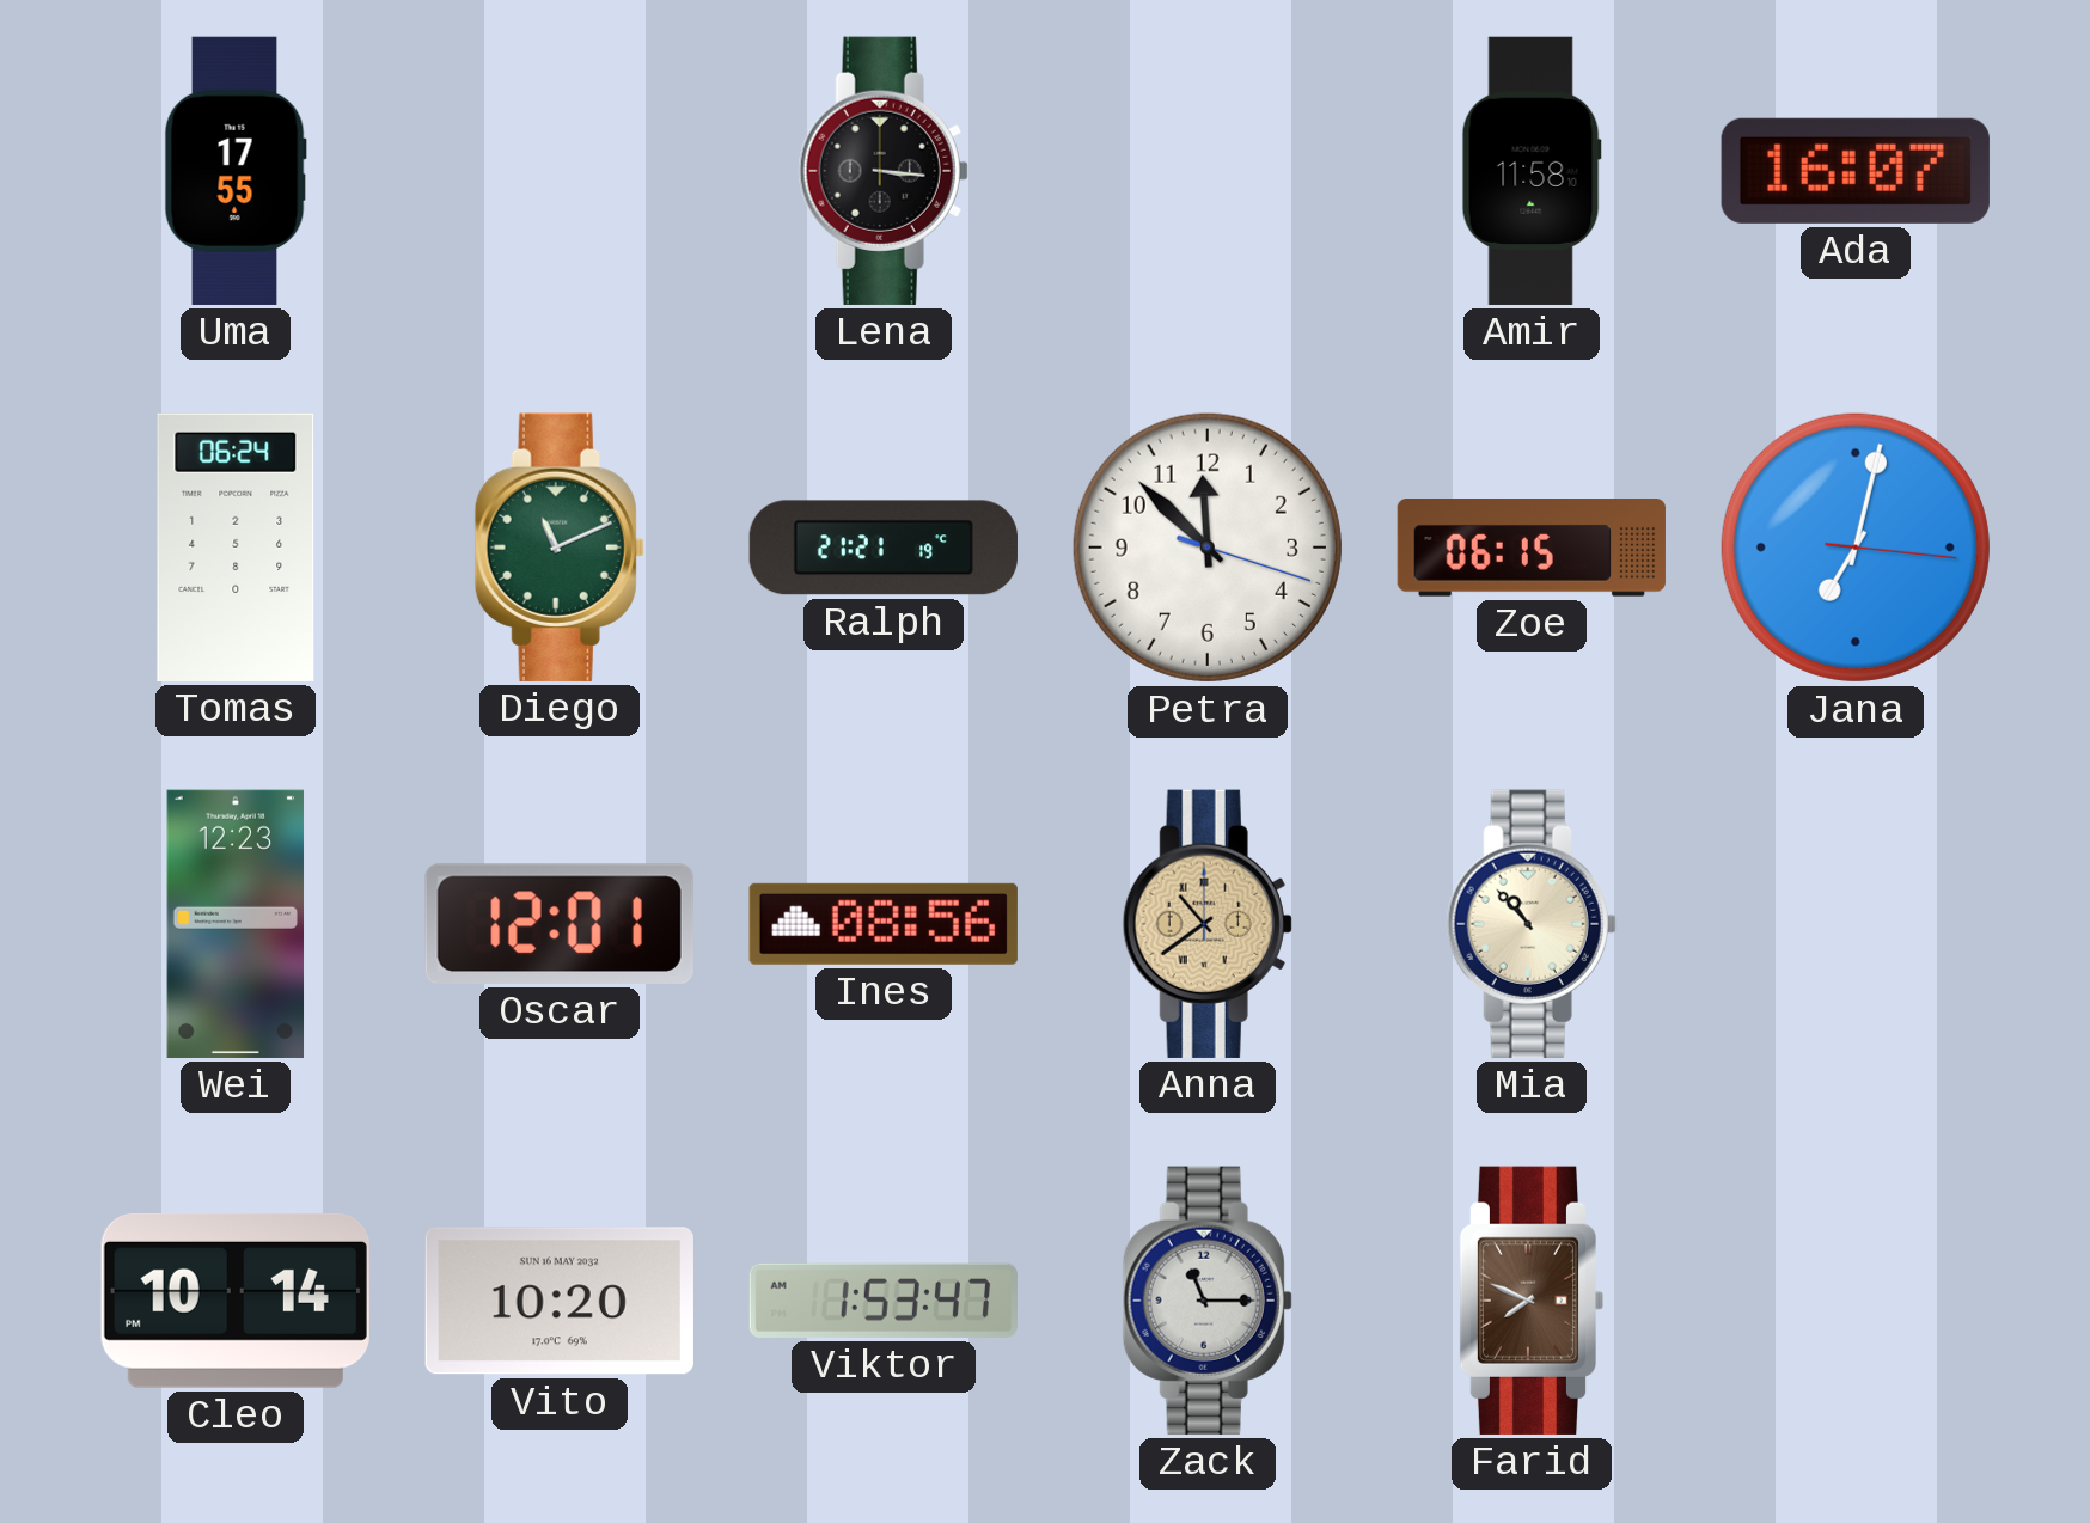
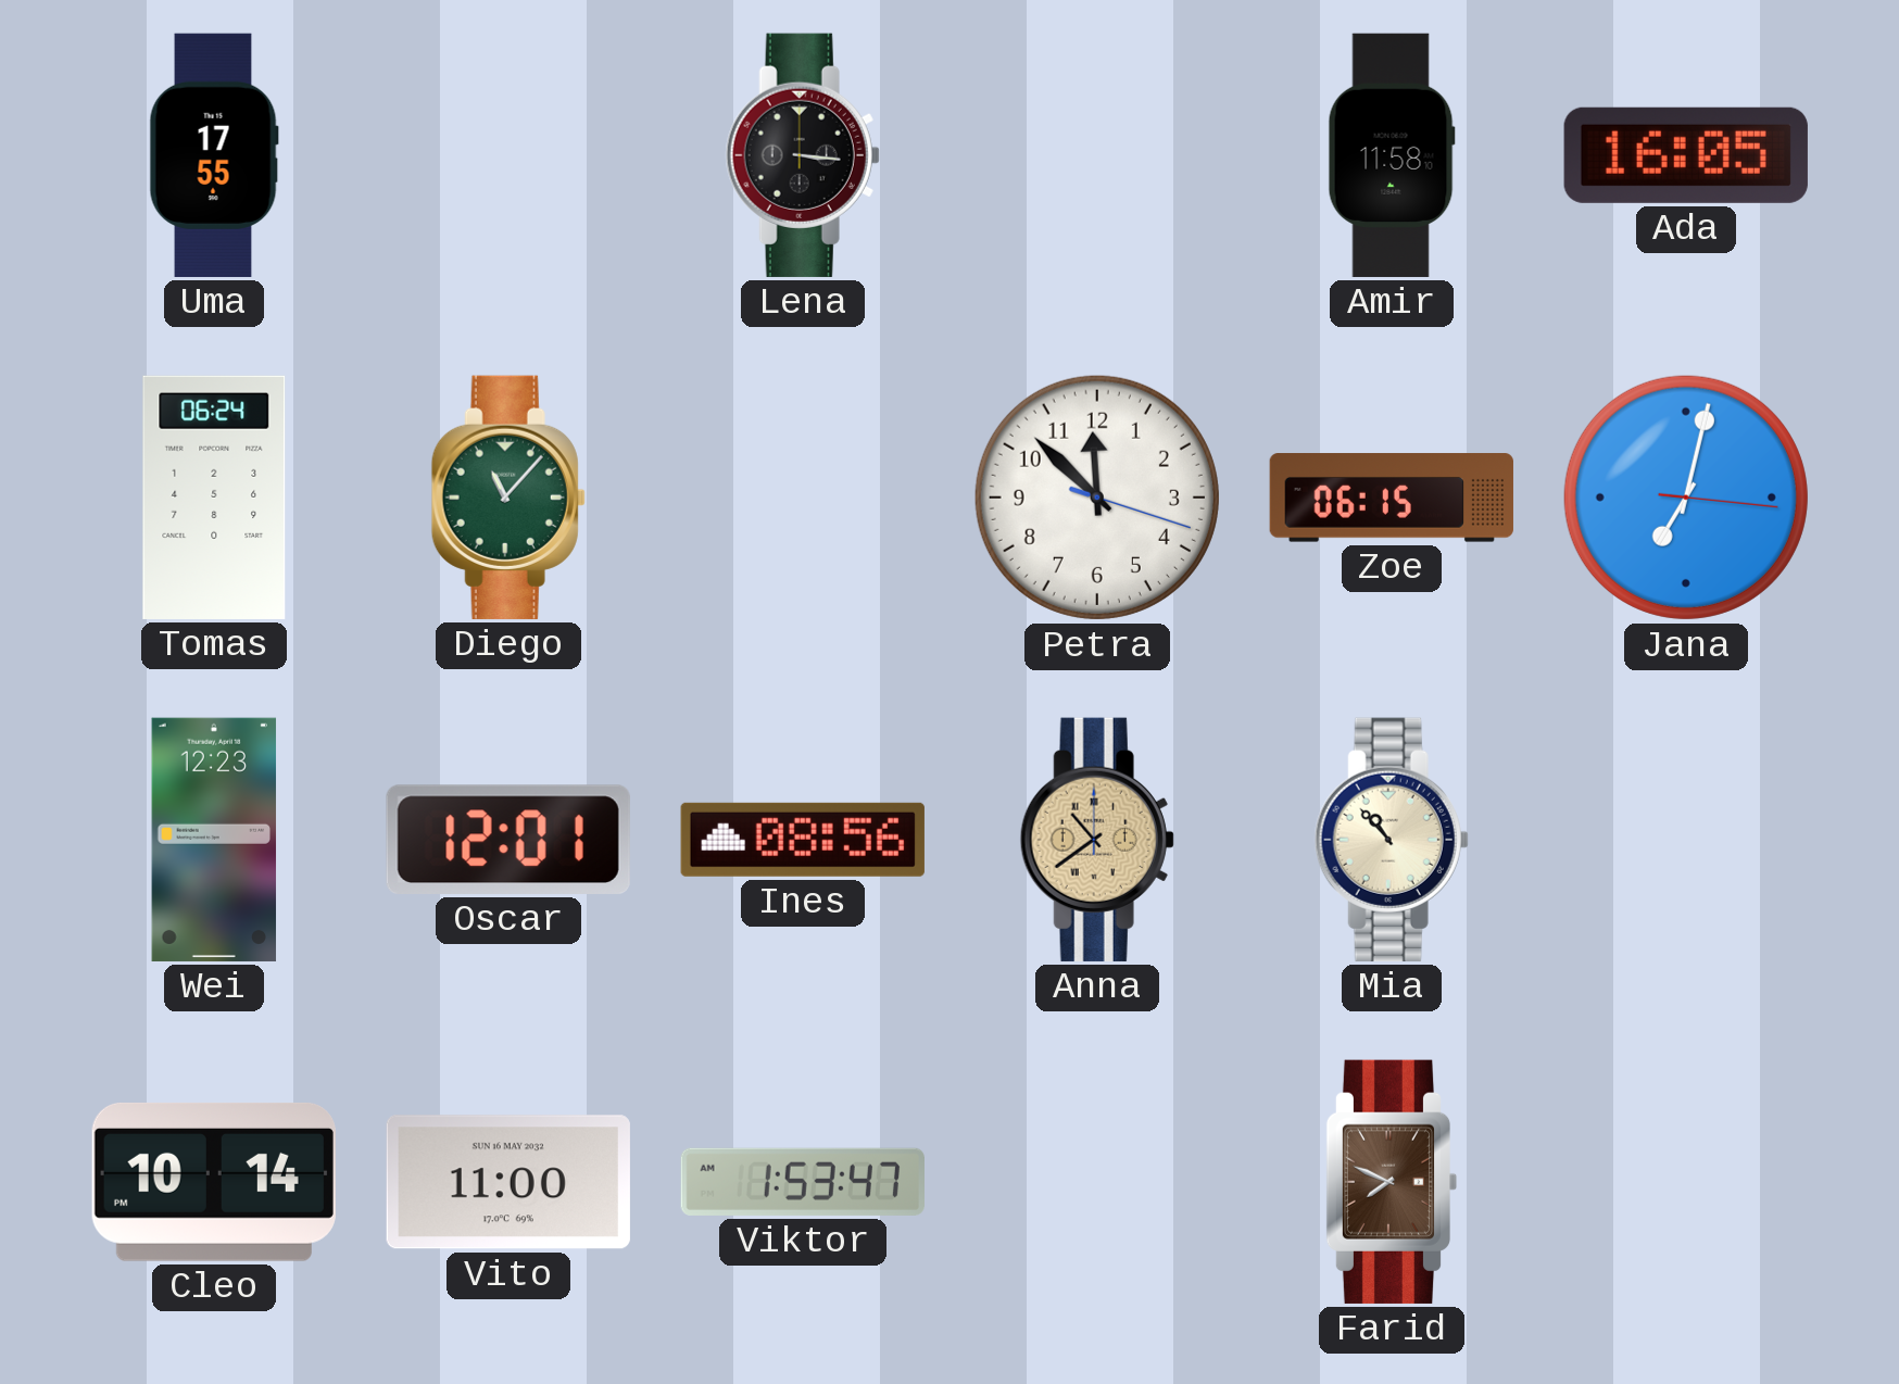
Ada: 16:07 -> 16:05
Diego: 11:11 -> 11:07
Ralph: 21:21 -> none
Vito: 10:20 -> 11:00
Zack: 11:15 -> none
